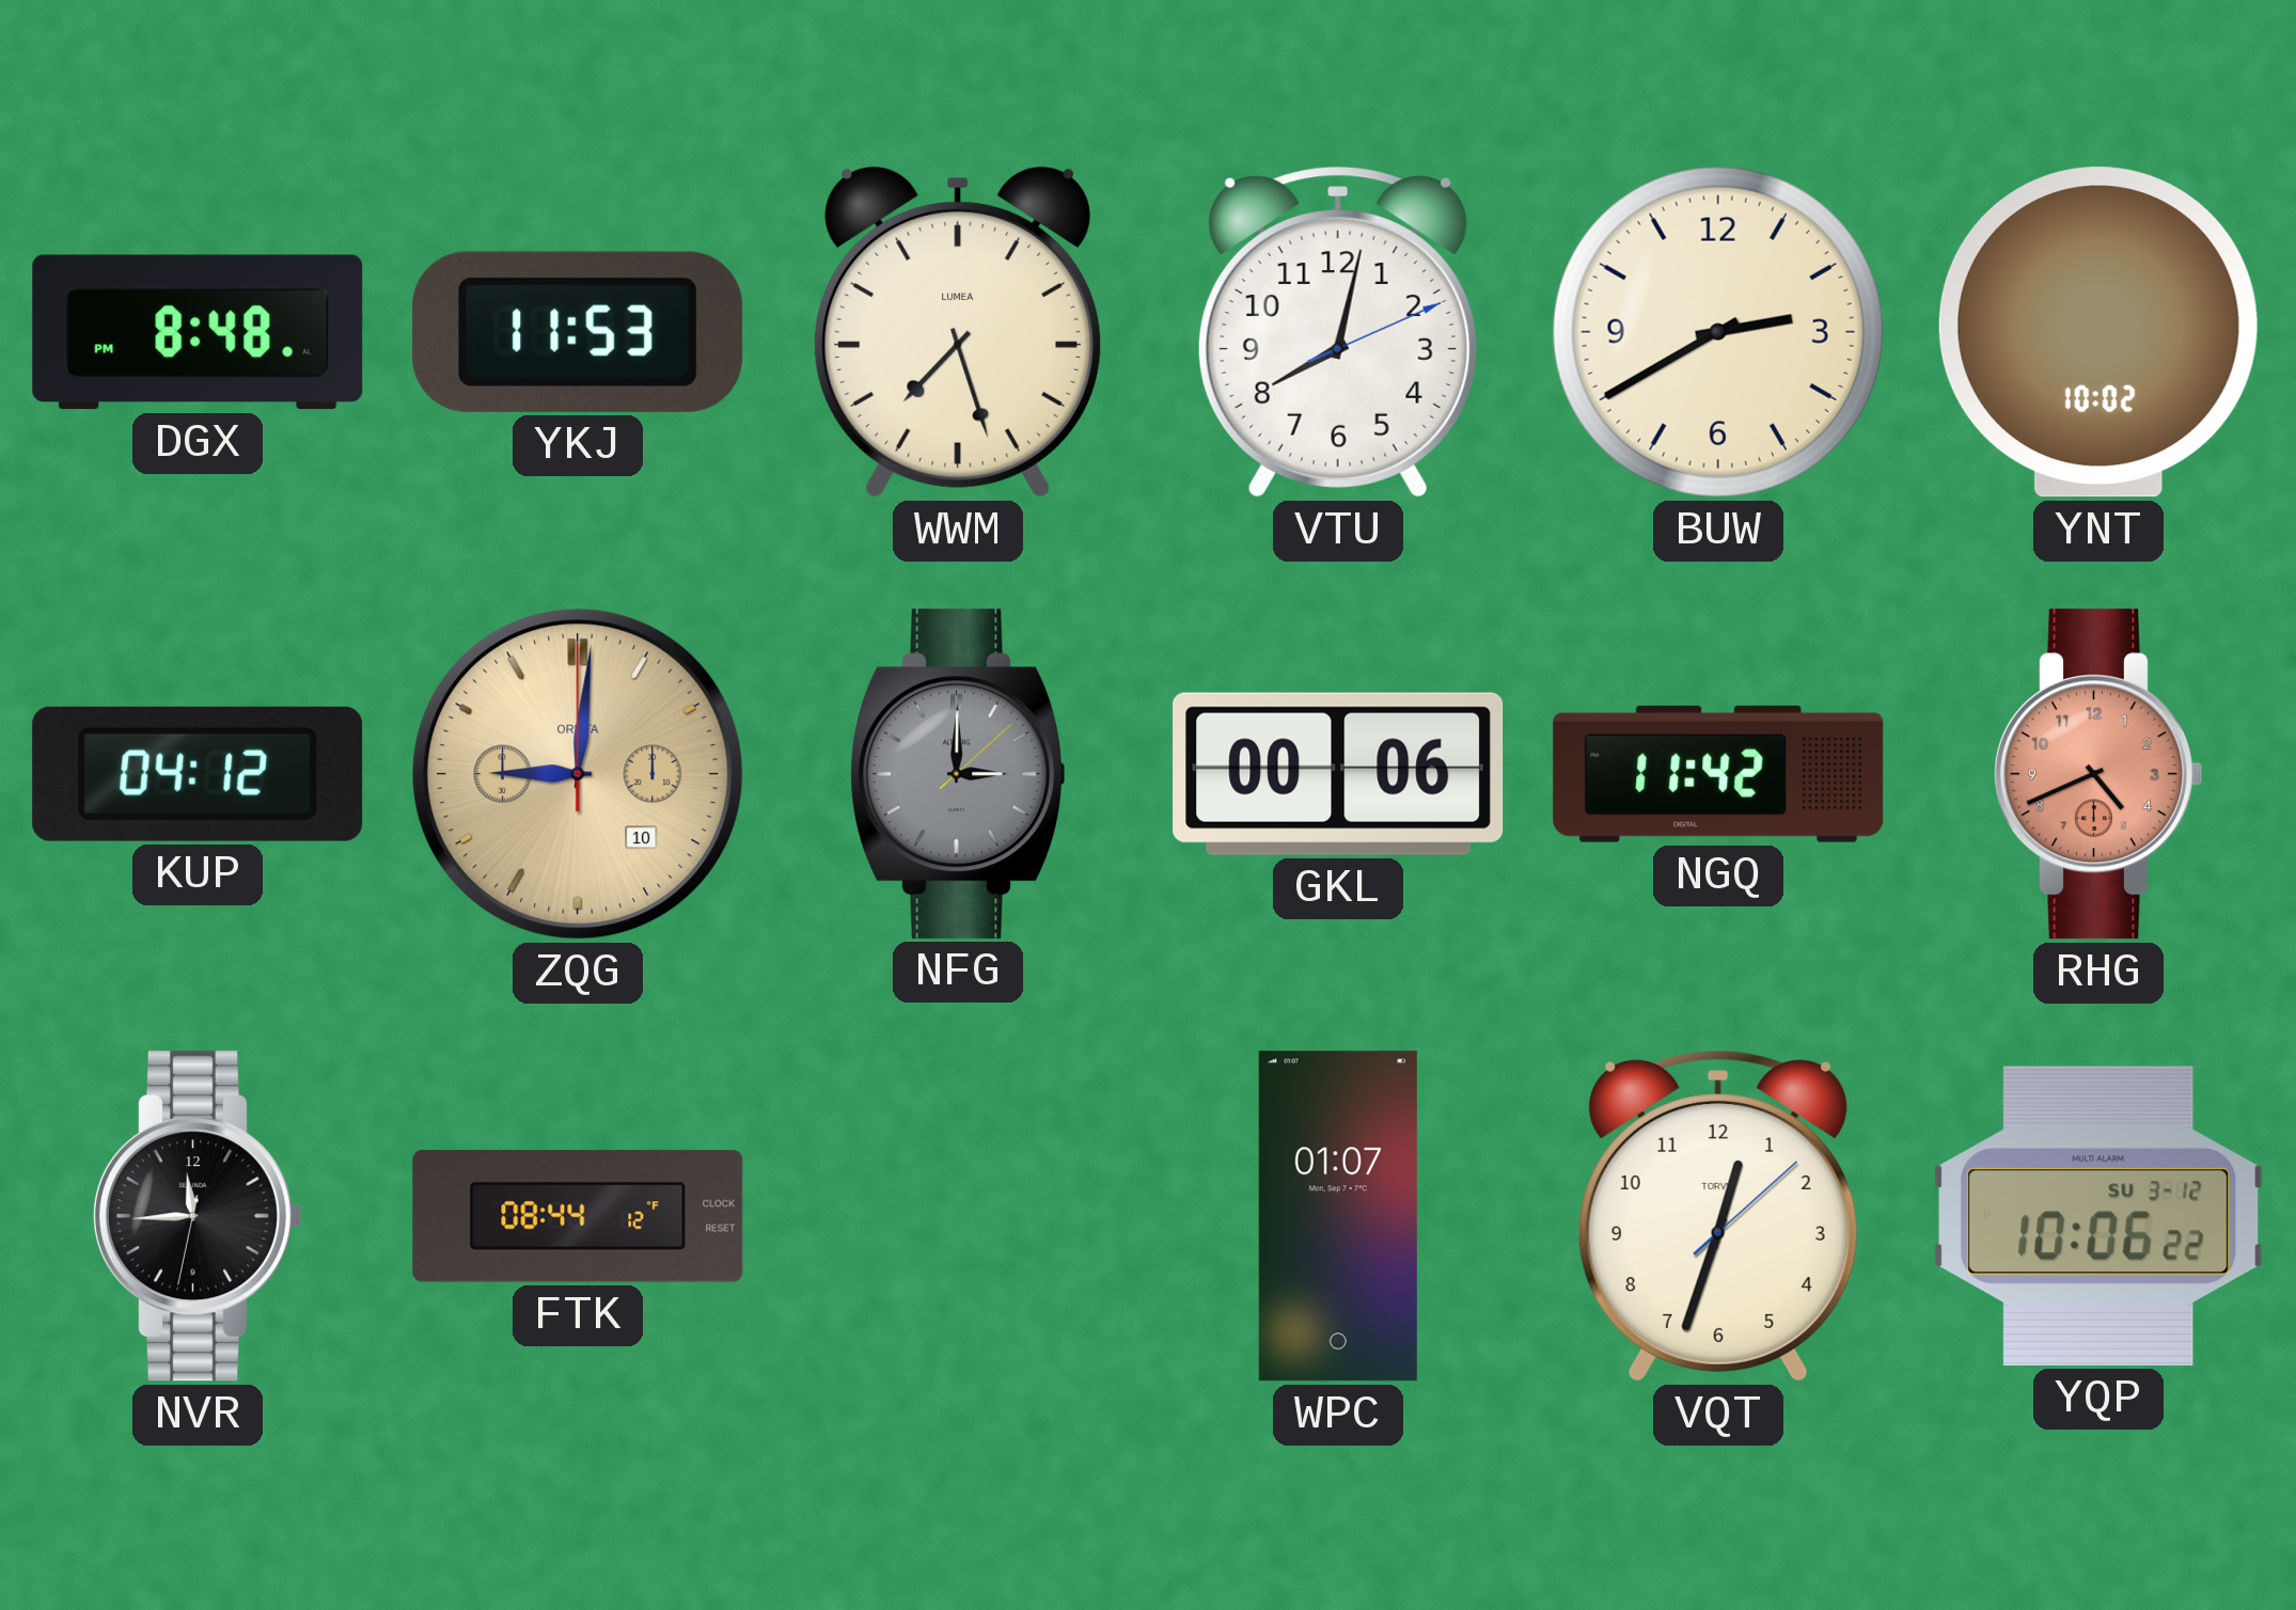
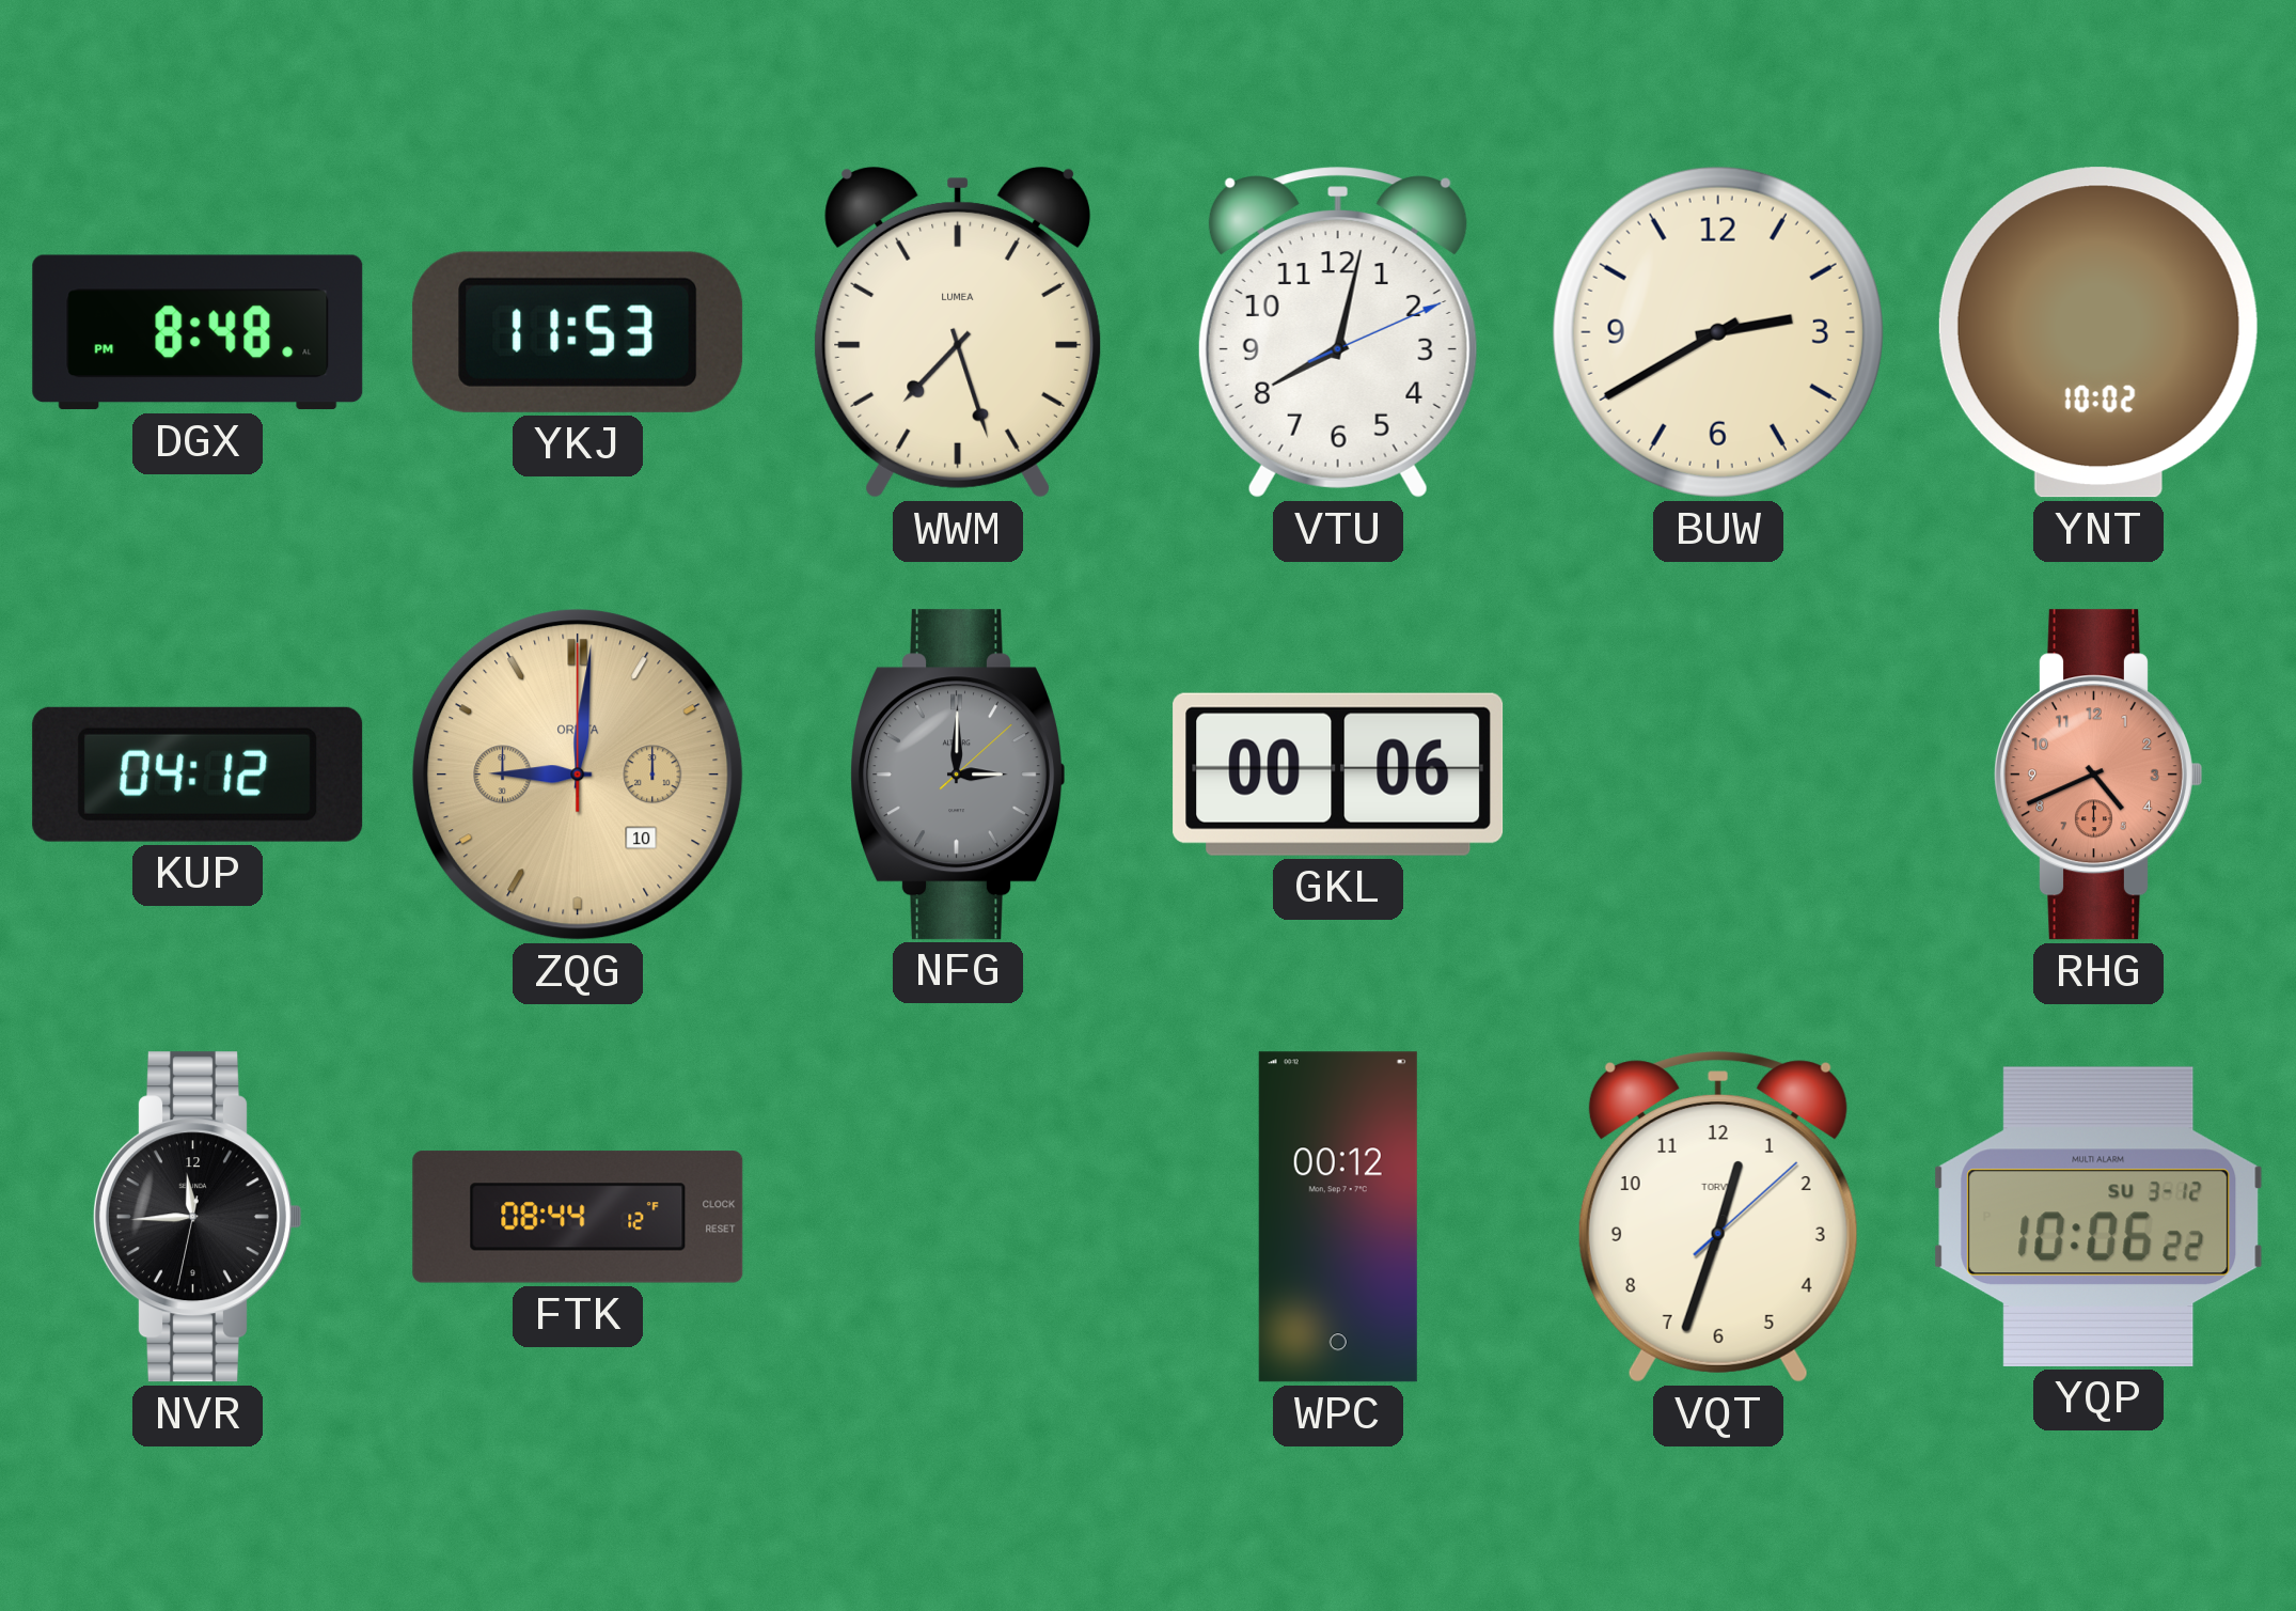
NGQ: 11:42 -> none
WPC: 01:07 -> 00:12
